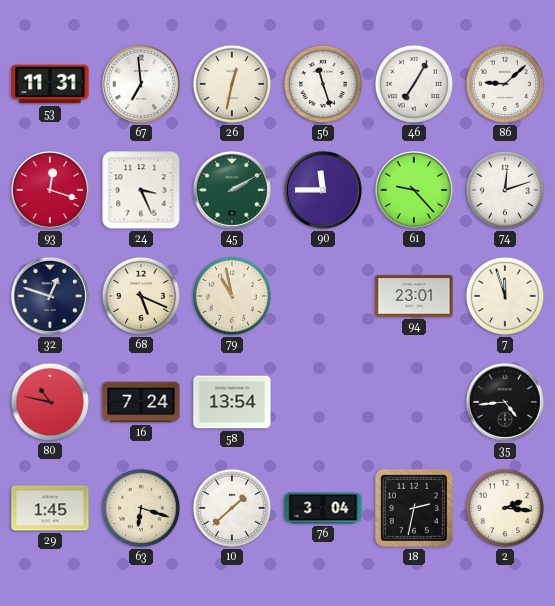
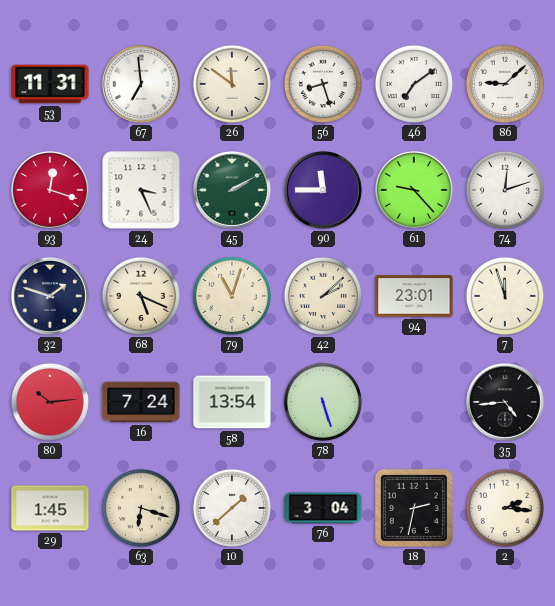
26: 12:32 -> 11:51
56: 11:27 -> 8:27
46: 7:05 -> 7:09
32: 12:48 -> 1:48
79: 10:58 -> 11:03
42: none -> 2:08
80: 10:47 -> 10:14
78: none -> 5:27
